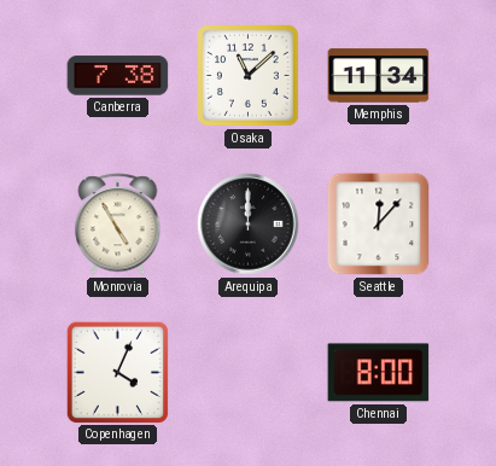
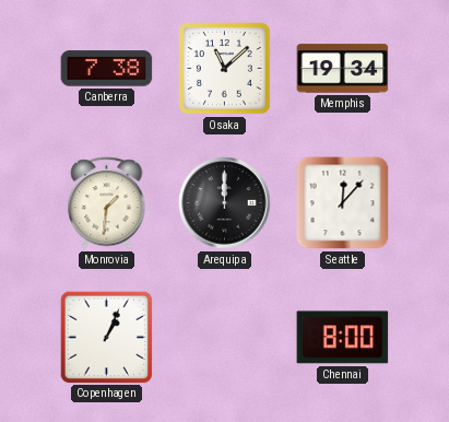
Memphis: 11:34 -> 19:34
Monrovia: 4:55 -> 1:31
Copenhagen: 4:04 -> 1:04
